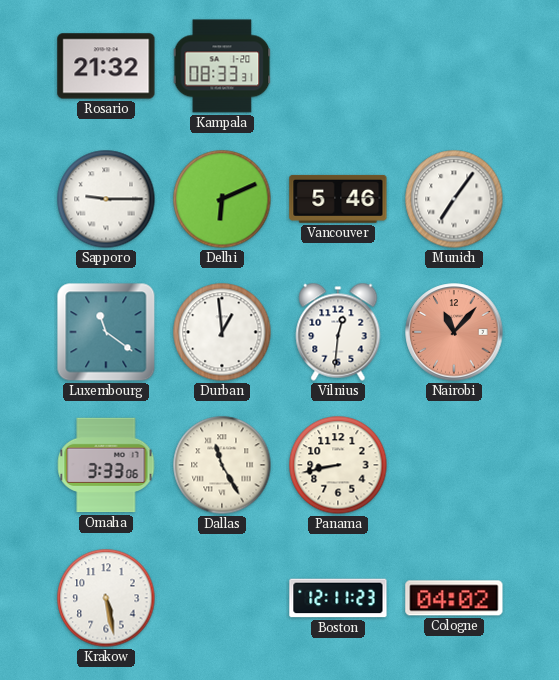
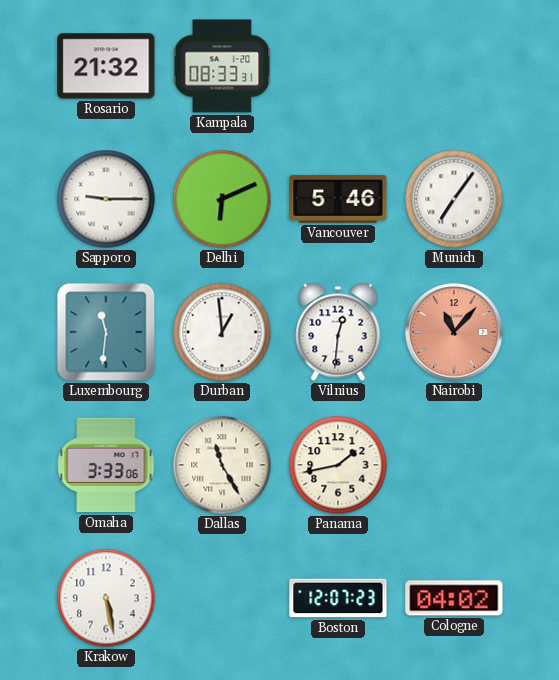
Luxembourg: 11:21 -> 11:31
Panama: 8:43 -> 1:43
Boston: 12:11 -> 12:07
